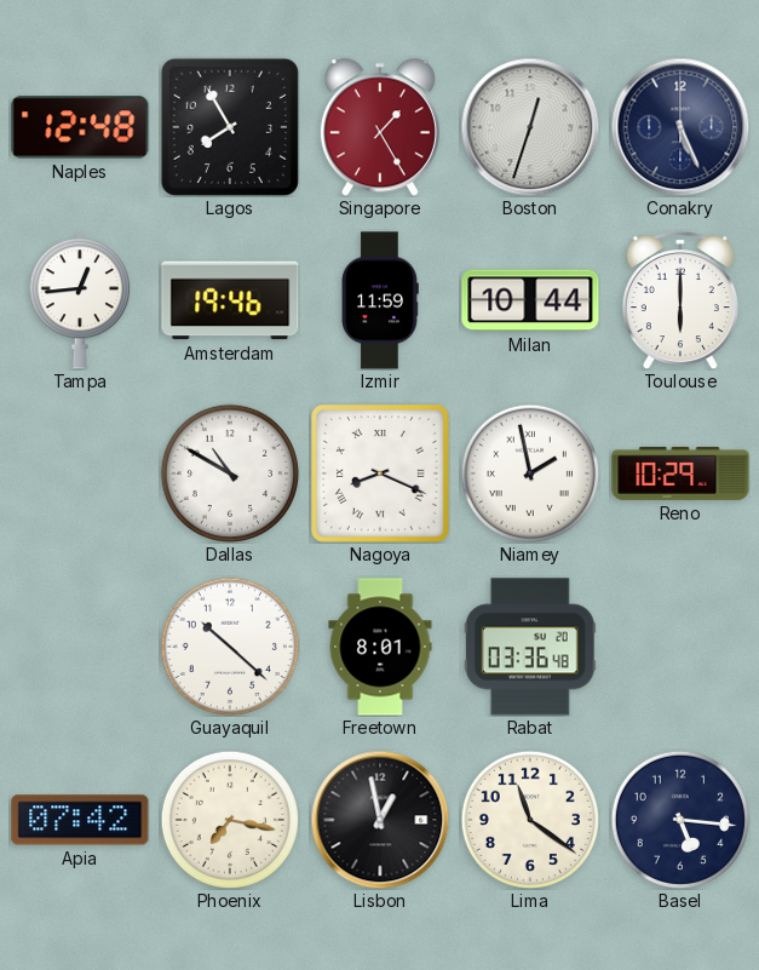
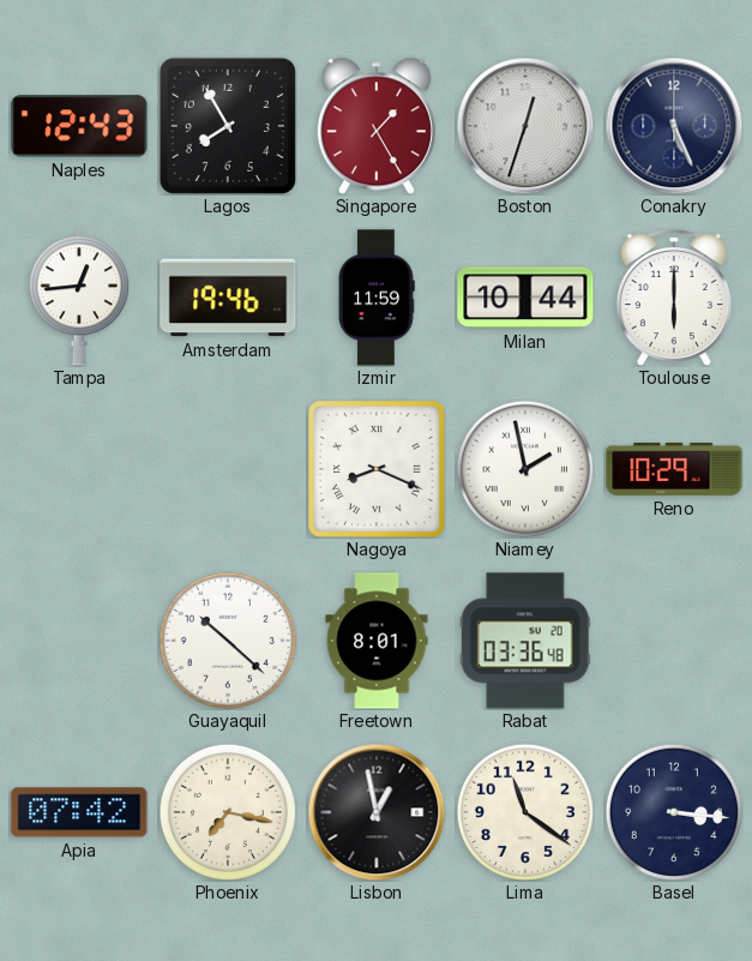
Naples: 12:48 -> 12:43
Dallas: 10:50 -> none
Basel: 5:16 -> 3:16
